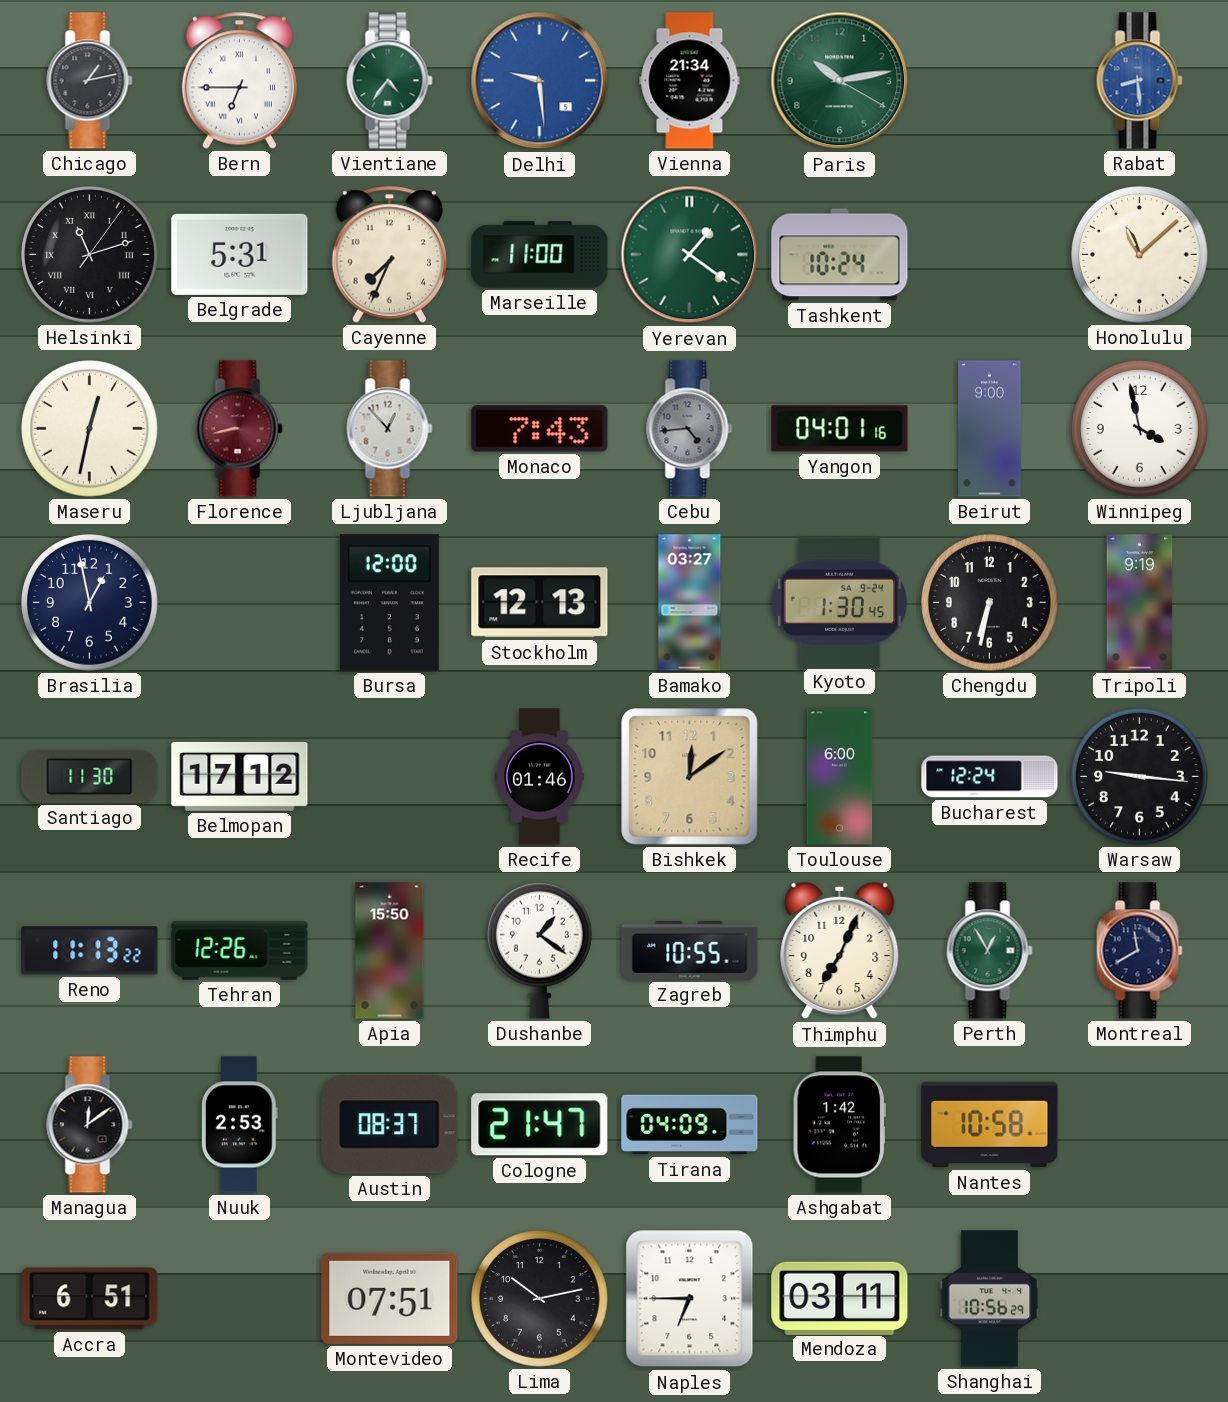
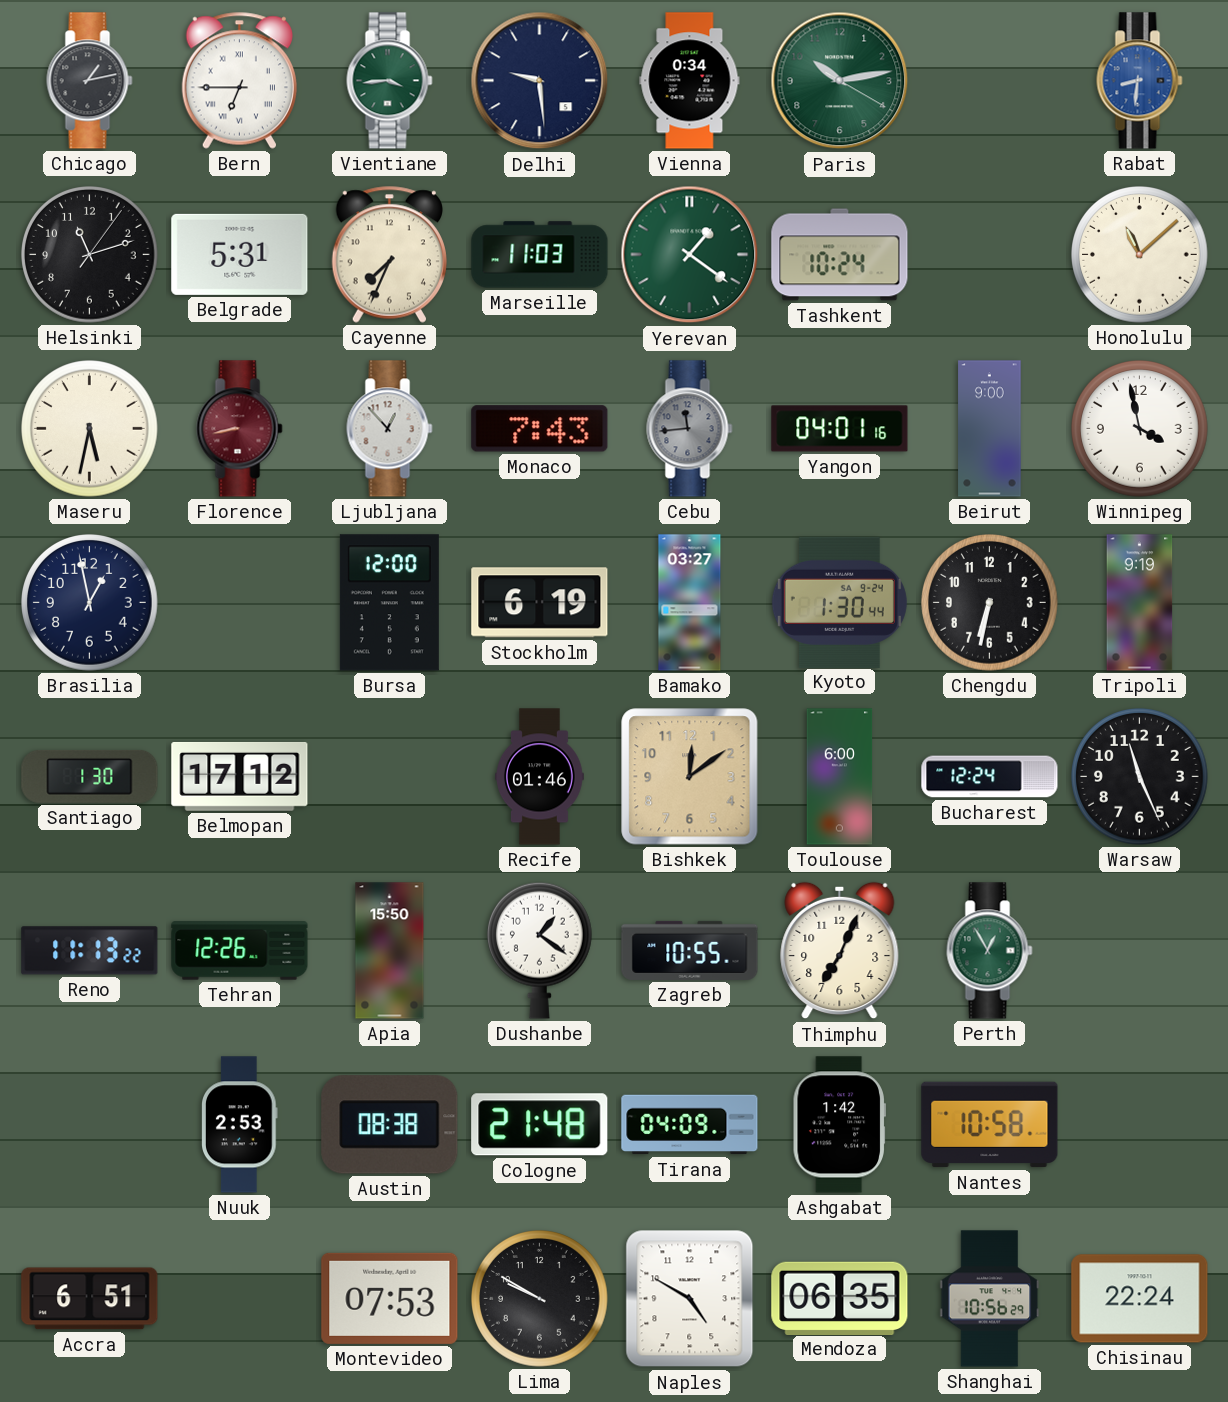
Vientiane: 4:36 -> 3:44
Delhi dial: blue -> navy
Vienna: 21:34 -> 0:34
Rabat: 8:29 -> 8:31
Helsinki numerals: Roman -> Arabic
Marseille: 11:00 -> 11:03
Maseru: 12:32 -> 5:32
Cebu: 4:44 -> 11:44
Stockholm: 12:13 -> 6:19
Kyoto: 1:30:45 -> 1:30:44
Santiago: 11:30 -> 1:30
Warsaw: 9:16 -> 11:26
Montreal: 11:40 -> none
Managua: 12:09 -> none
Austin: 08:37 -> 08:38
Cologne: 21:47 -> 21:48
Montevideo: 07:51 -> 07:53
Lima: 10:13 -> 9:50
Naples: 6:45 -> 4:50
Mendoza: 03:11 -> 06:35
Chisinau: none -> 22:24
